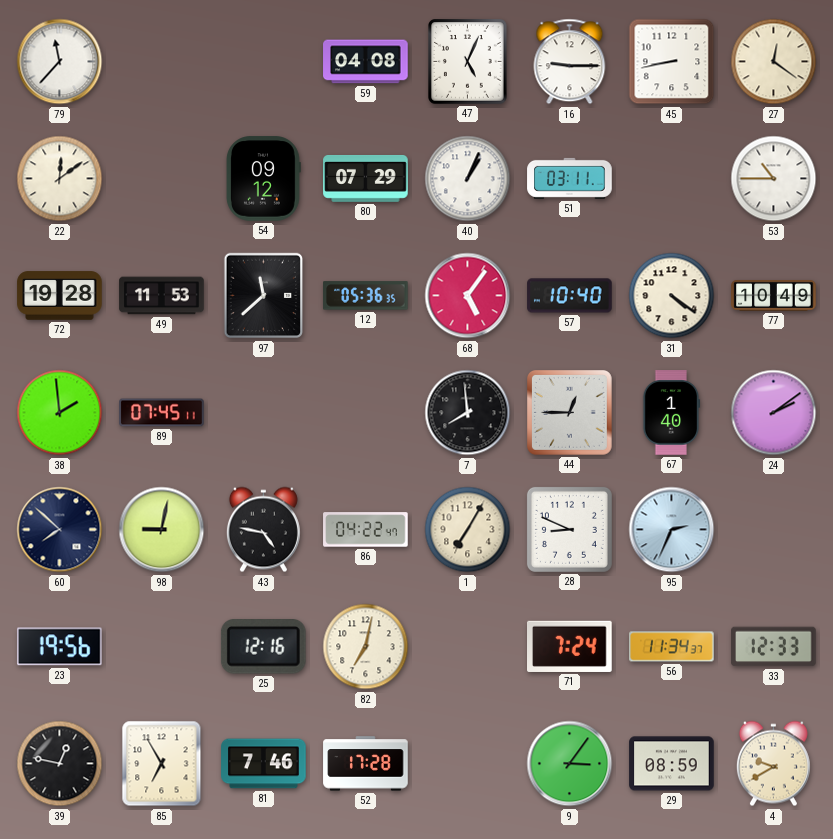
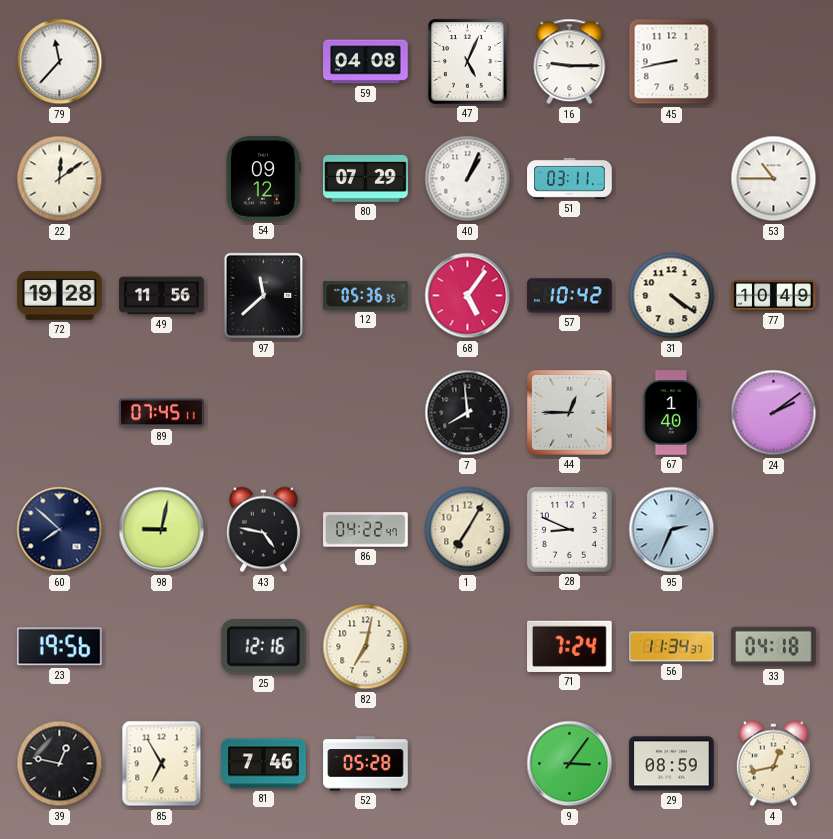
27: 12:21 -> none
49: 11:53 -> 11:56
57: 10:40 -> 10:42
38: 1:59 -> none
33: 12:33 -> 04:18
52: 17:28 -> 05:28
4: 9:40 -> 12:43
